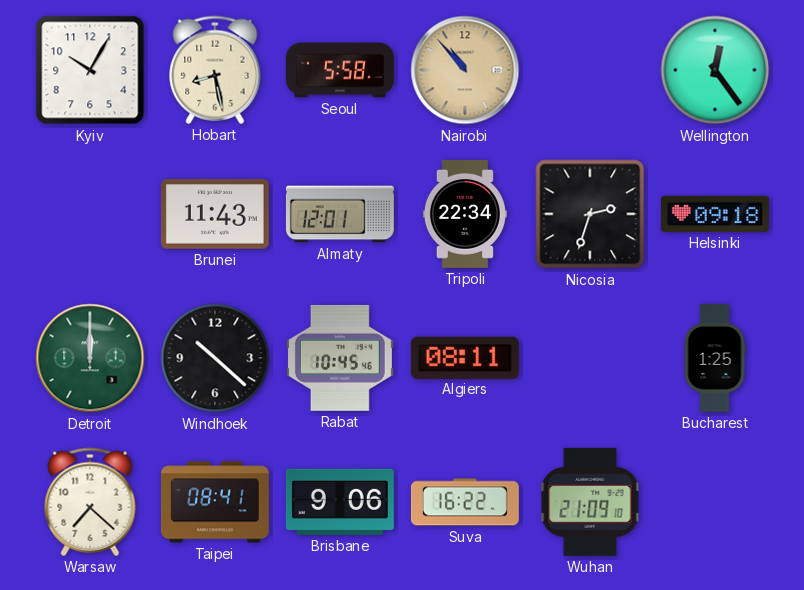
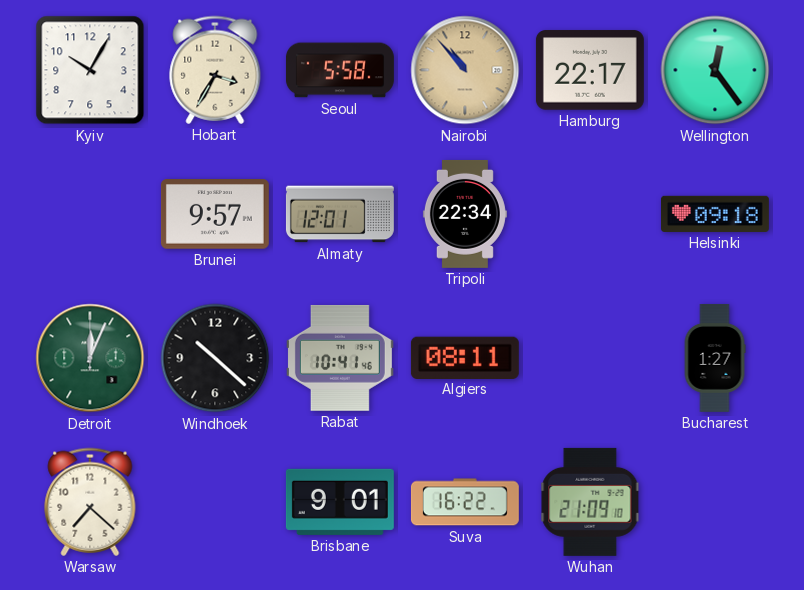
Hobart: 8:28 -> 3:35
Hamburg: none -> 22:17
Brunei: 11:43 -> 9:57
Nicosia: 2:33 -> none
Detroit: 12:00 -> 12:04
Rabat: 10:45 -> 10:41
Bucharest: 1:25 -> 1:27
Taipei: 08:41 -> none
Brisbane: 9:06 -> 9:01
